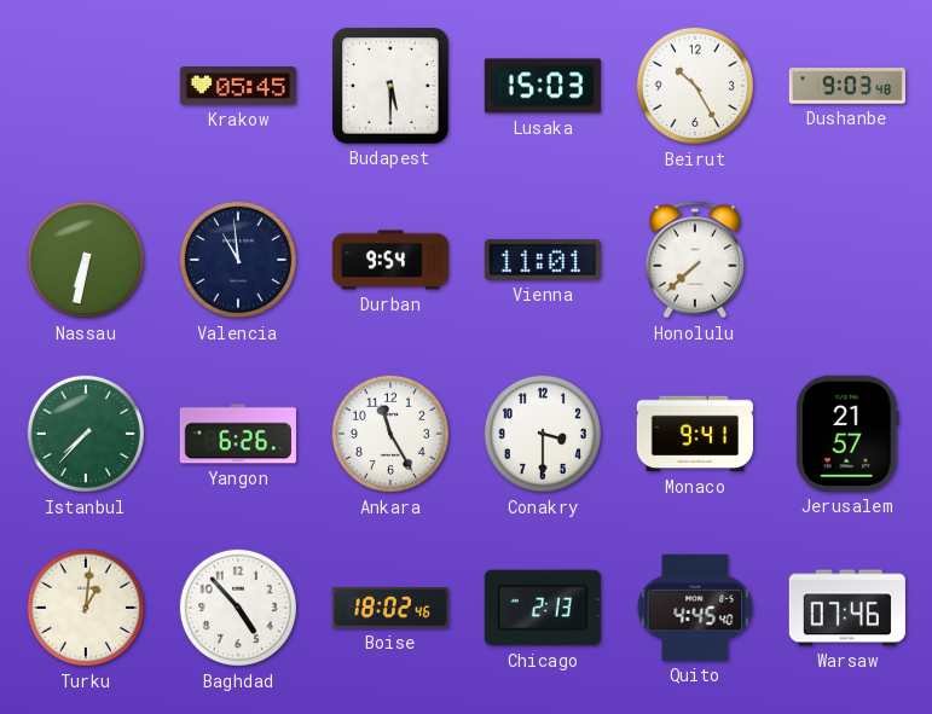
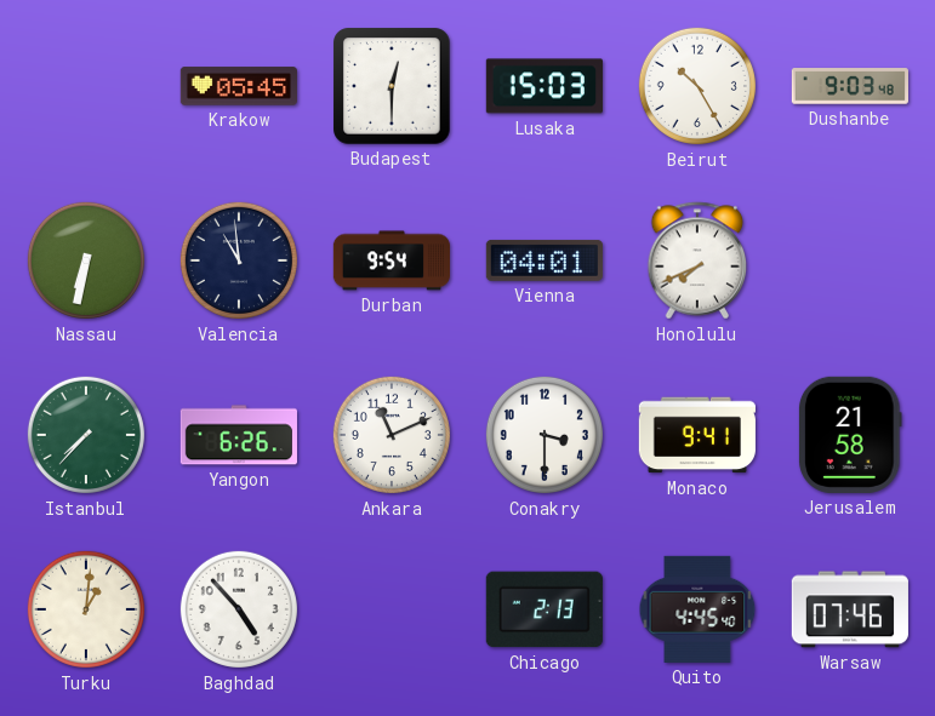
Budapest: 5:30 -> 12:30
Vienna: 11:01 -> 04:01
Honolulu: 7:38 -> 7:41
Ankara: 11:25 -> 11:11
Jerusalem: 21:57 -> 21:58
Boise: 18:02 -> none
